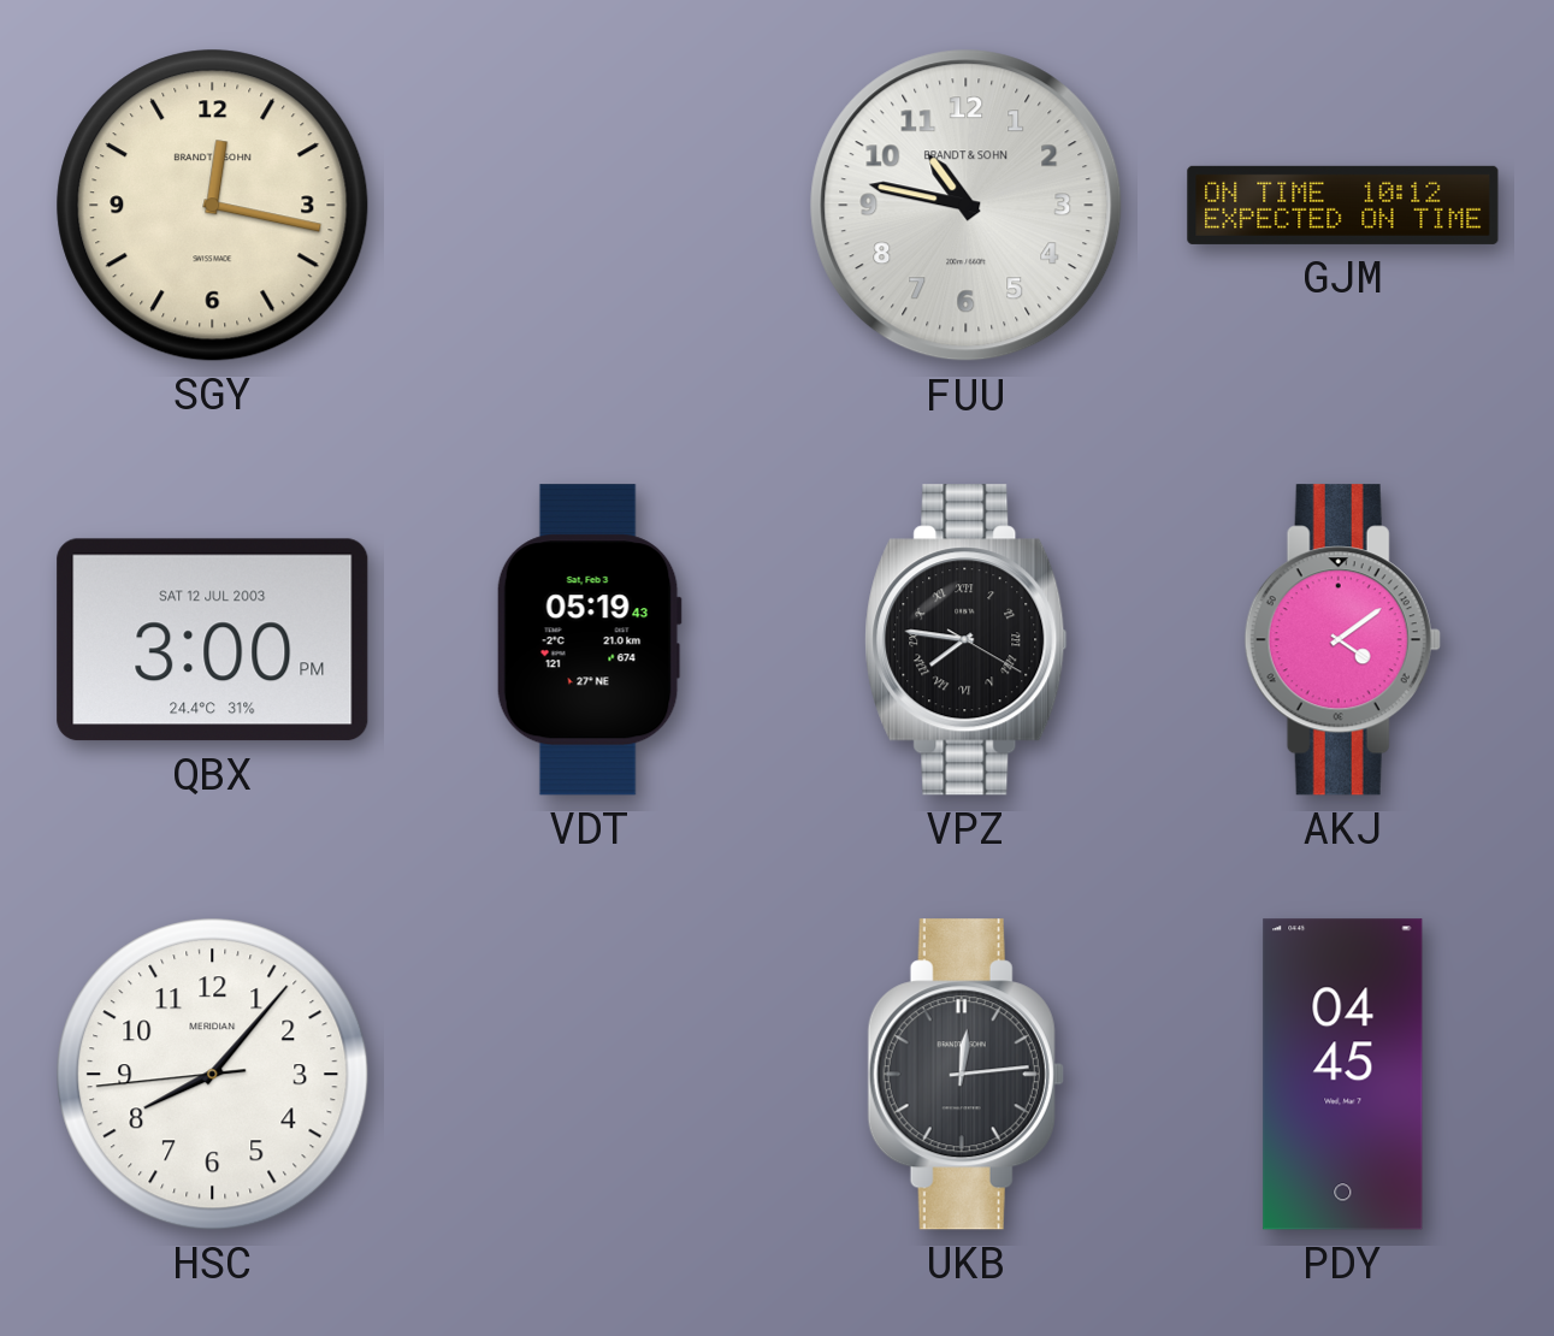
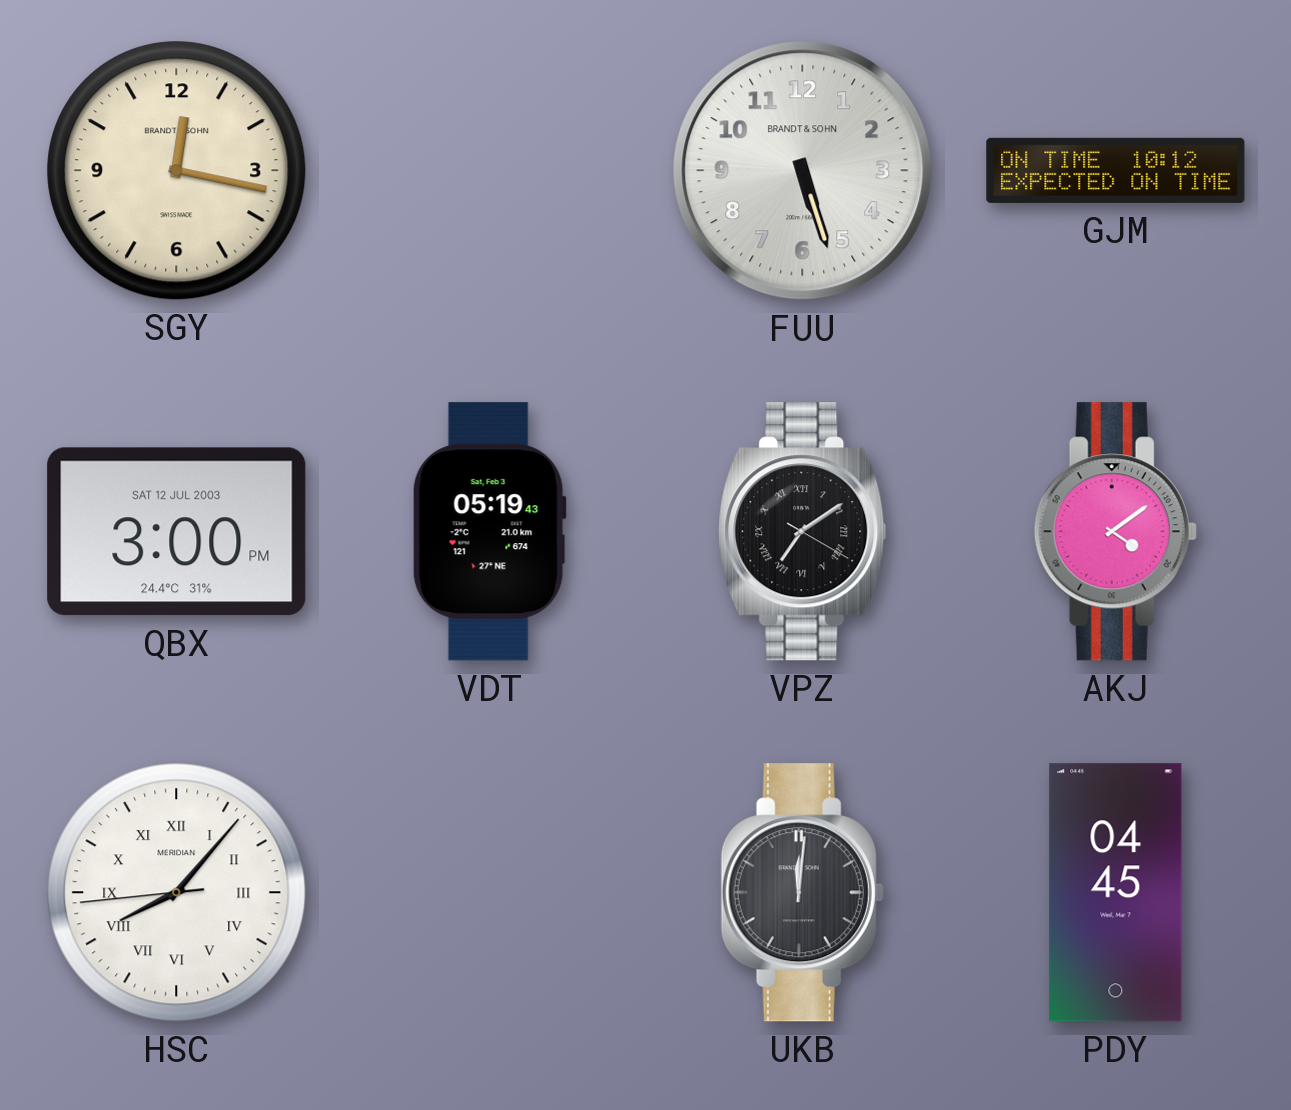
FUU: 10:47 -> 5:27
VPZ: 7:46 -> 7:09
HSC numerals: Arabic -> Roman
UKB: 12:14 -> 12:01
